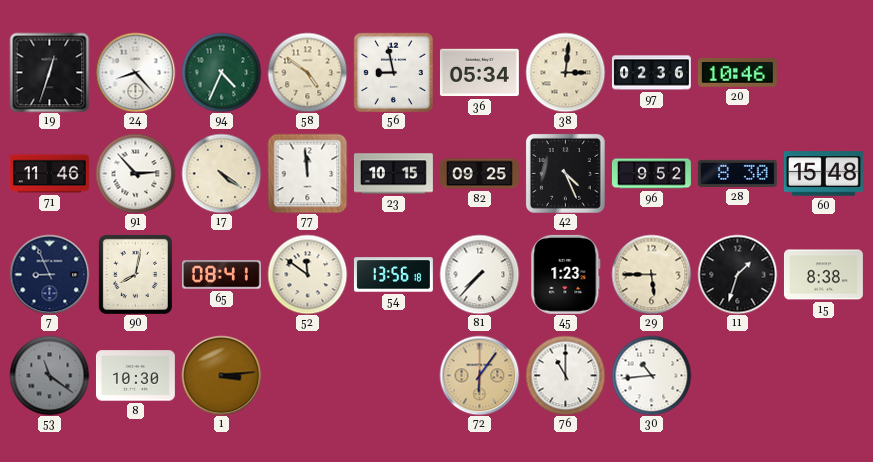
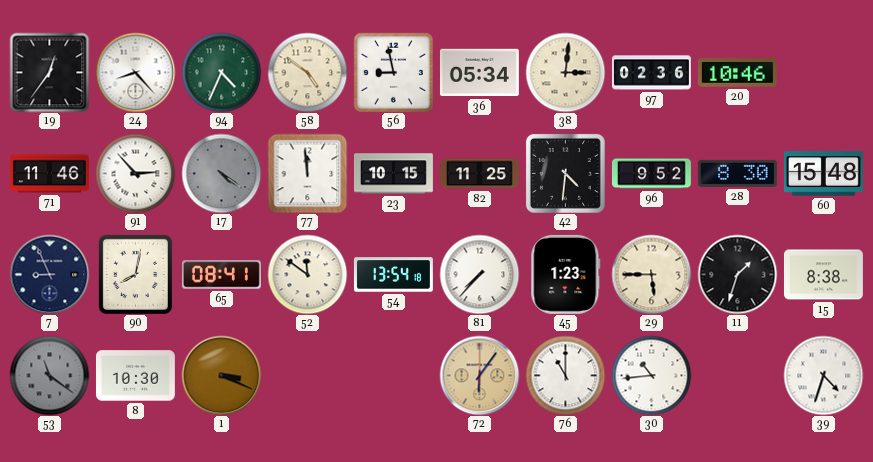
19: 12:33 -> 12:36
17 dial: cream -> grey
82: 09:25 -> 11:25
42: 4:26 -> 4:31
54: 13:56 -> 13:54
1: 3:14 -> 3:19
39: none -> 4:33
